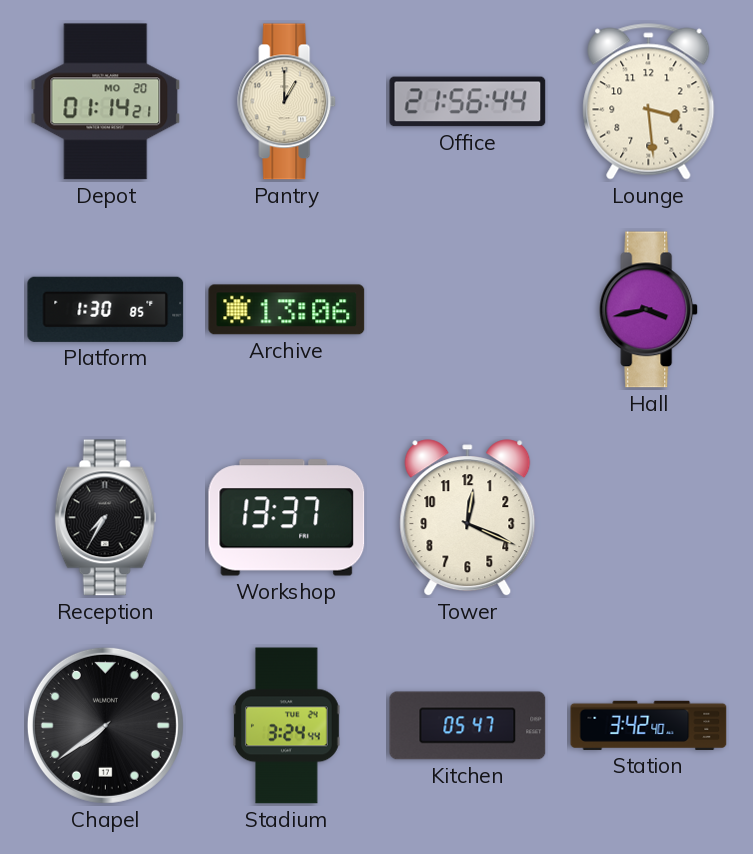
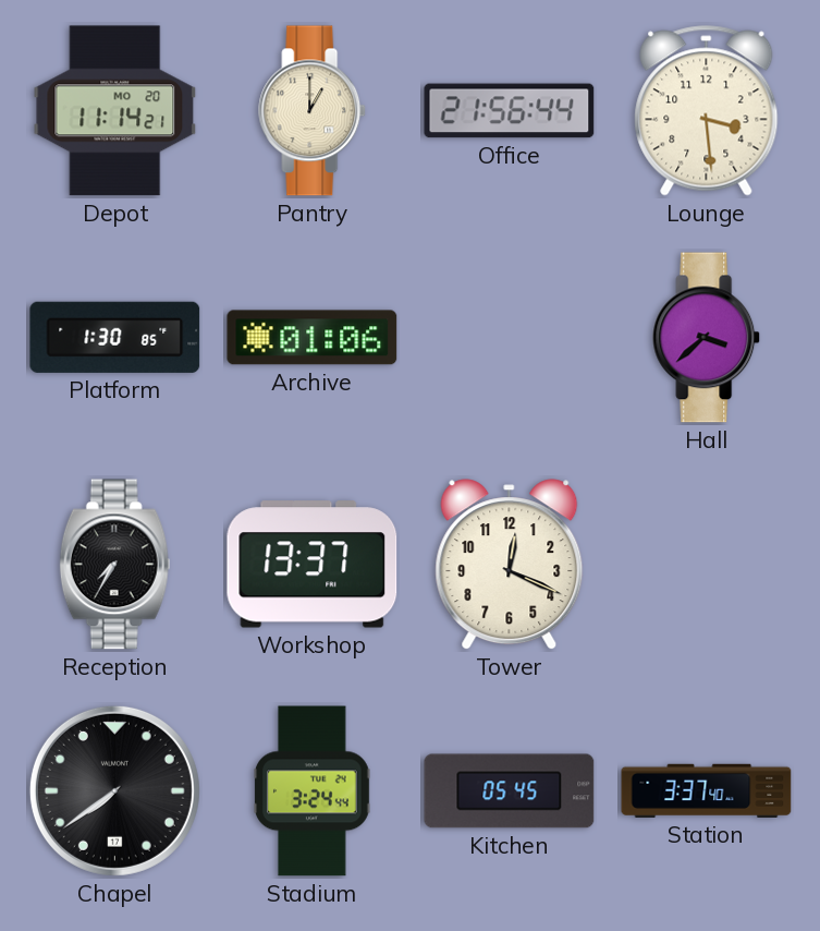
Depot: 01:14 -> 11:14
Archive: 13:06 -> 01:06
Hall: 3:43 -> 3:38
Kitchen: 05:47 -> 05:45
Station: 3:42 -> 3:37
